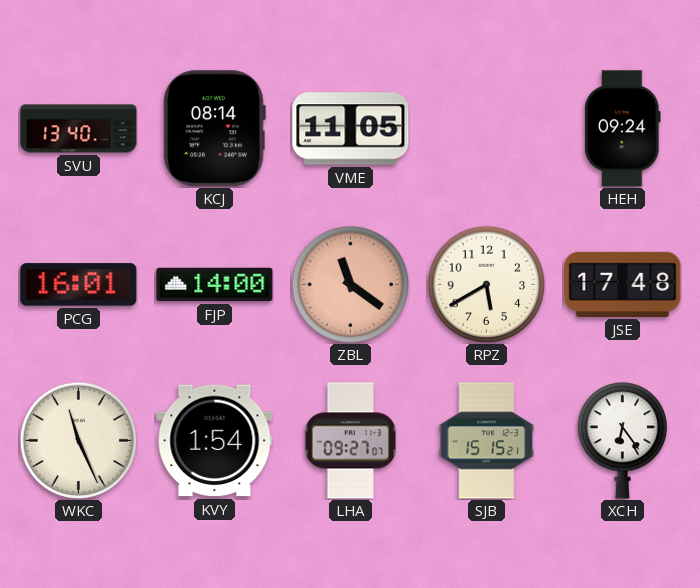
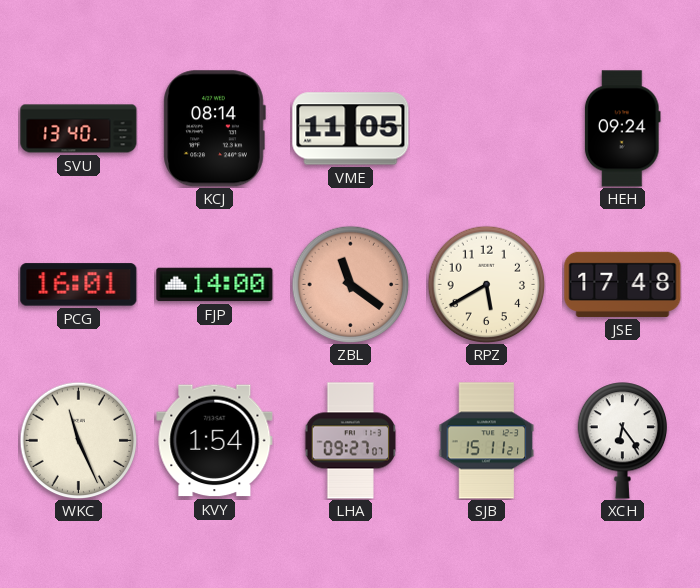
SJB: 15:15 -> 15:11
